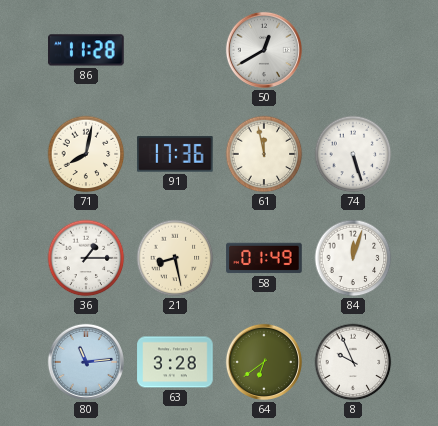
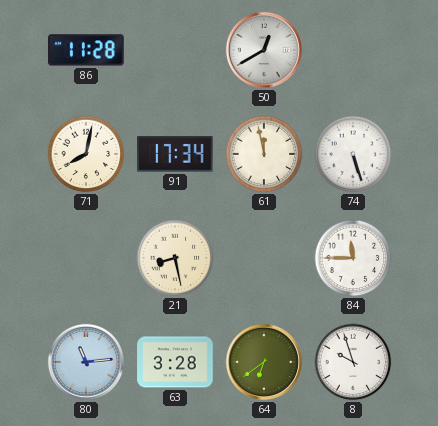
91: 17:36 -> 17:34
36: 1:15 -> none
58: 01:49 -> none
84: 12:03 -> 11:45
8: 9:56 -> 9:57
